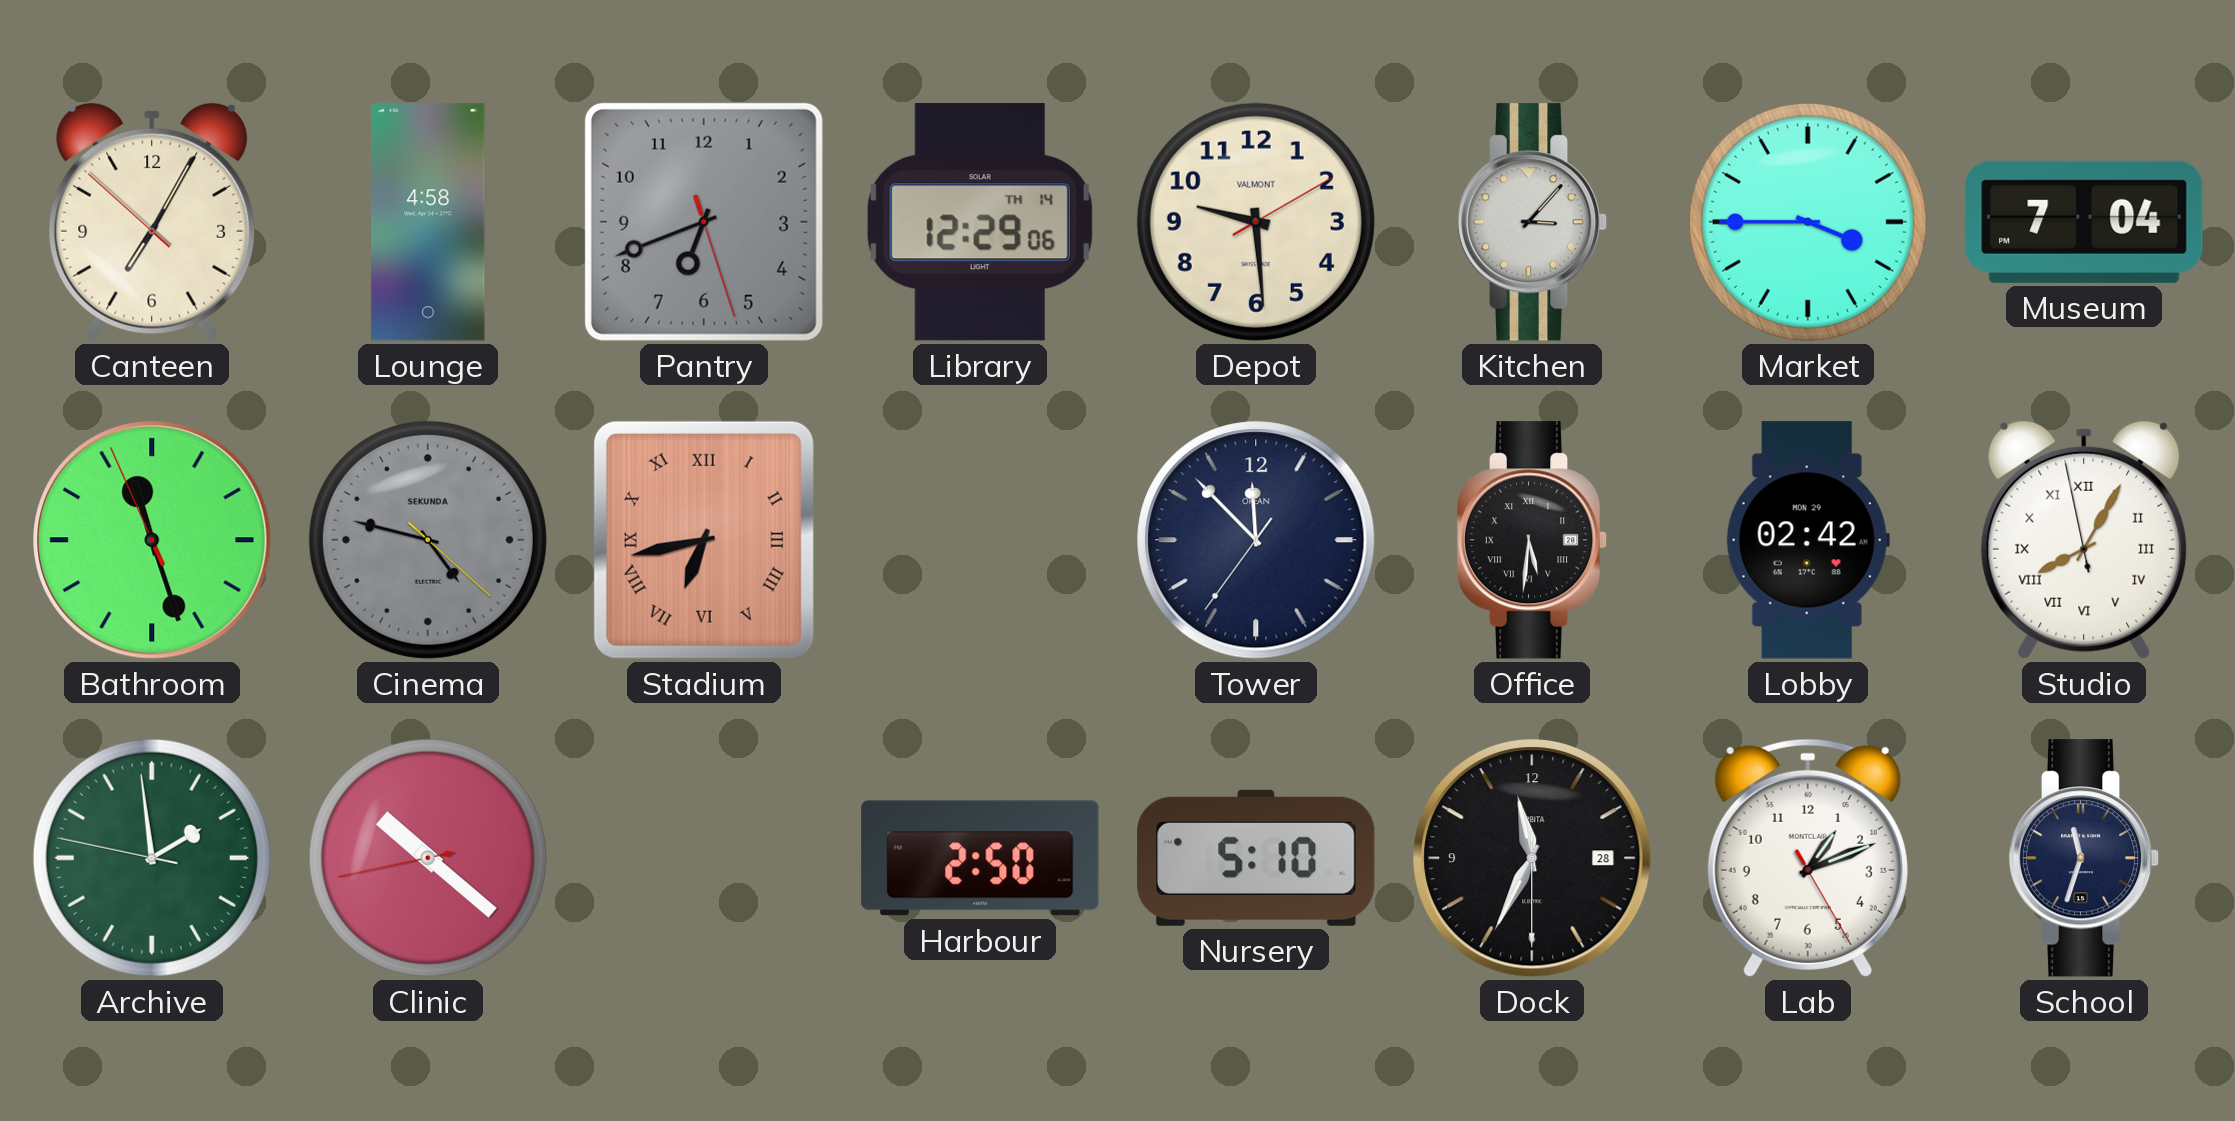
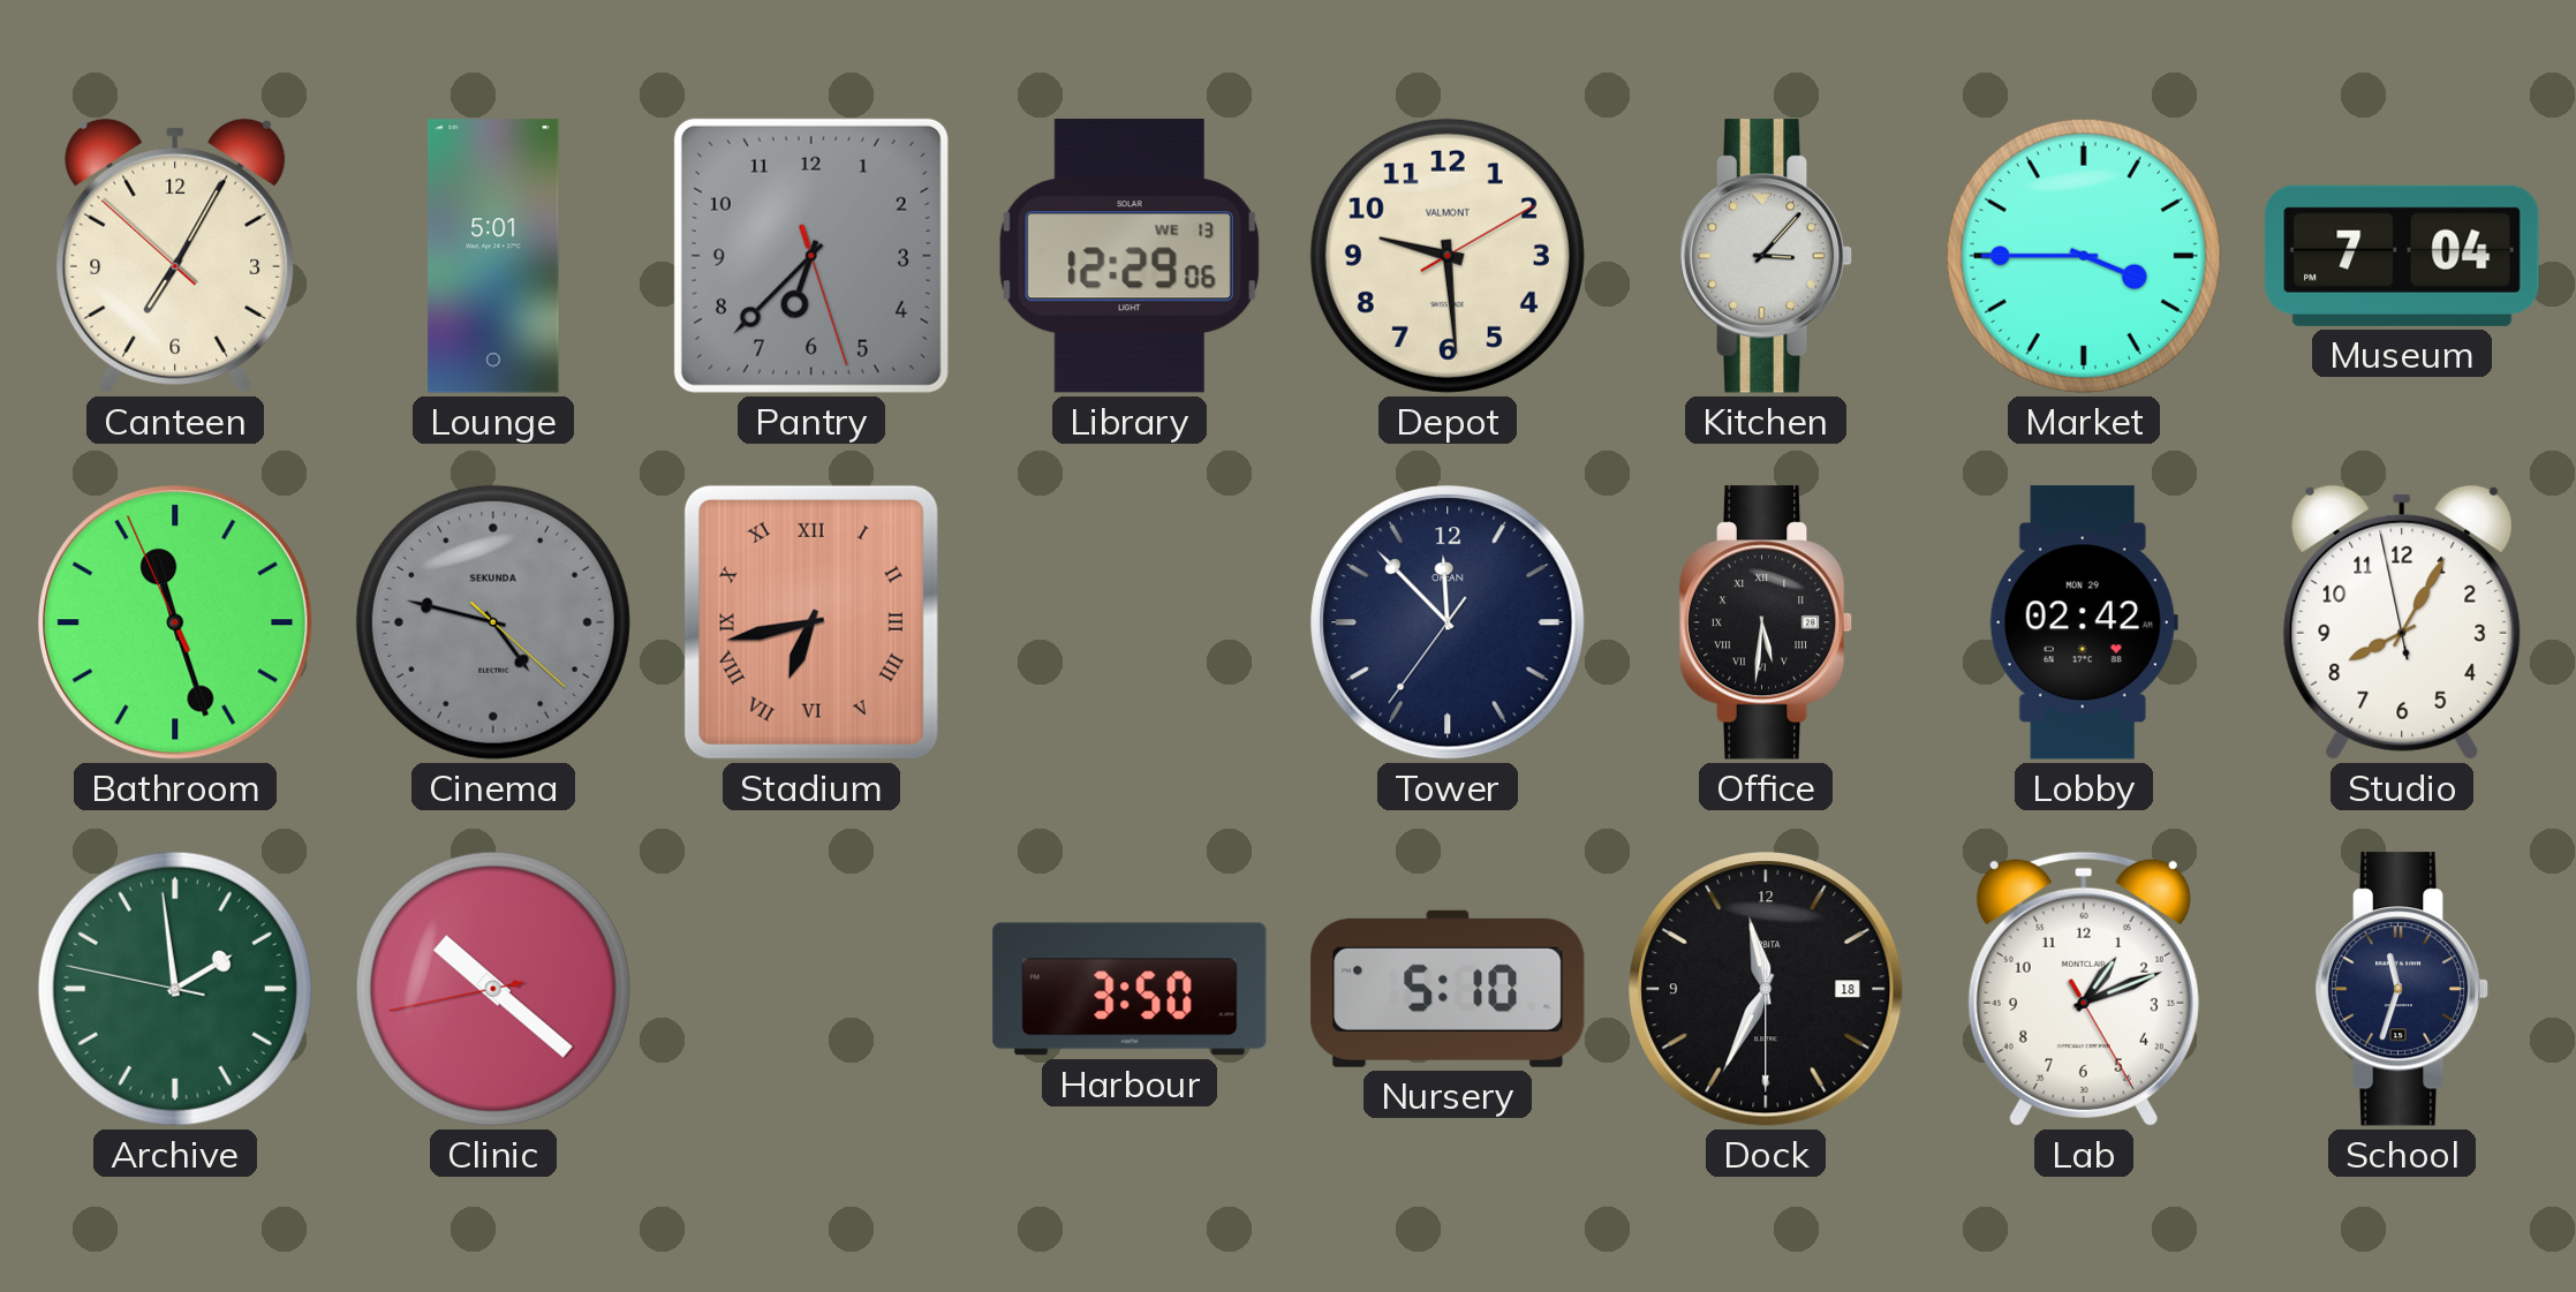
Lounge: 4:58 -> 5:01
Pantry: 6:41 -> 6:37
Library date: TH 14 -> WE 13
Studio numerals: Roman -> Arabic
Harbour: 2:50 -> 3:50
Dock date: 28 -> 18
